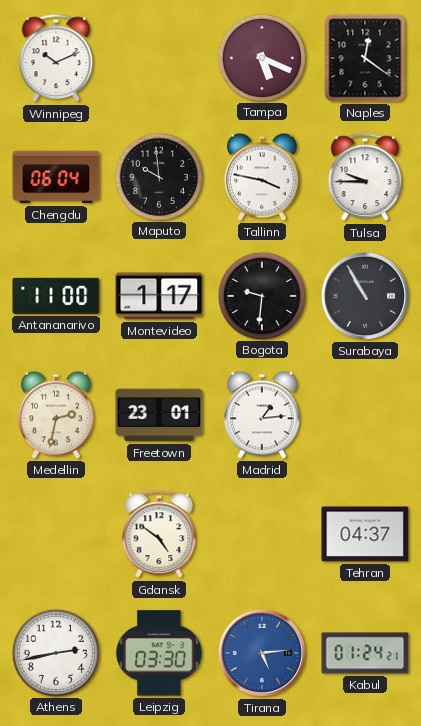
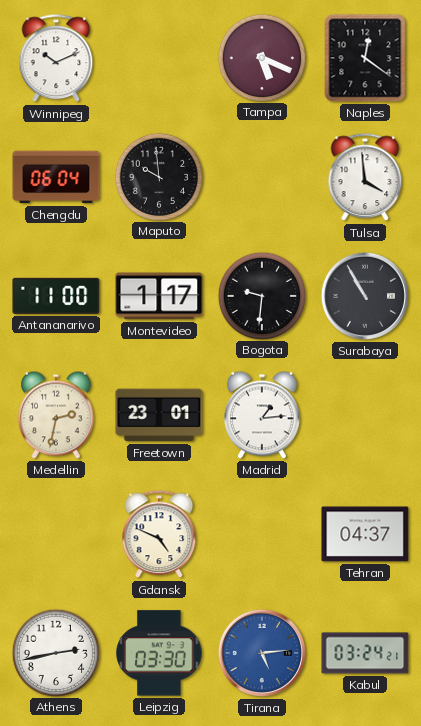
Tallinn: 3:47 -> none
Tulsa: 9:45 -> 3:59
Gdansk: 4:51 -> 4:49
Kabul: 01:24 -> 03:24
